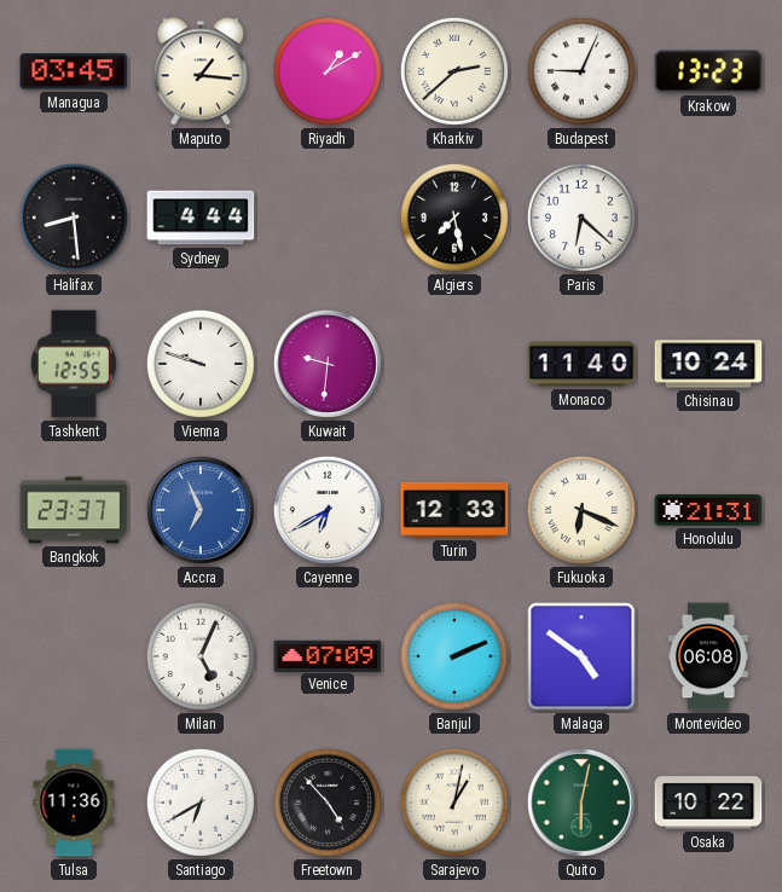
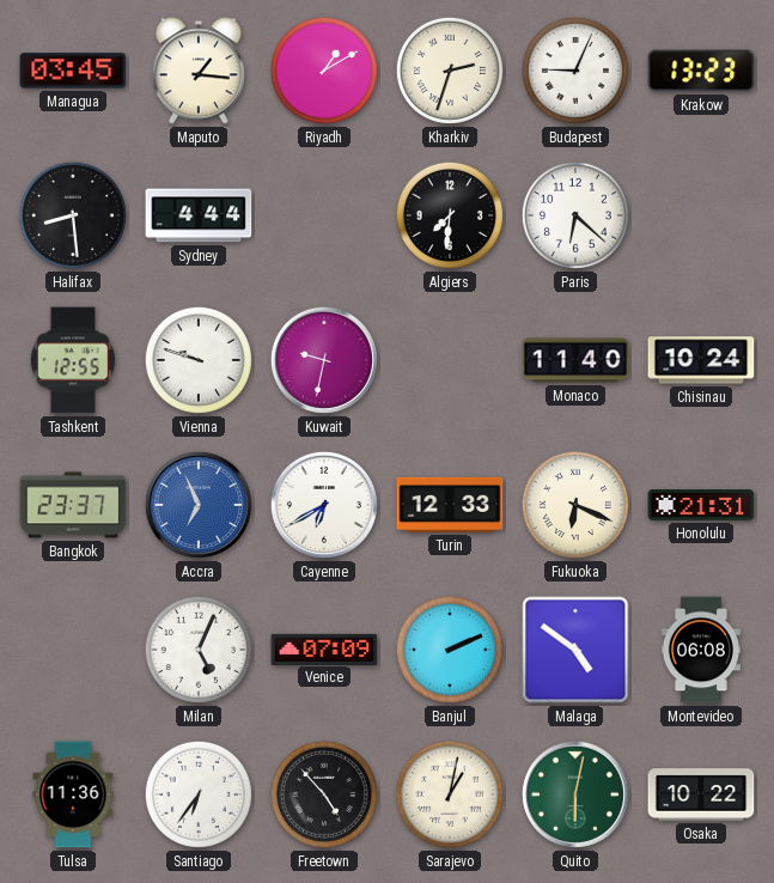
Kharkiv: 2:38 -> 2:33
Algiers: 7:28 -> 7:31
Kuwait: 9:31 -> 9:32
Santiago: 6:40 -> 6:36
